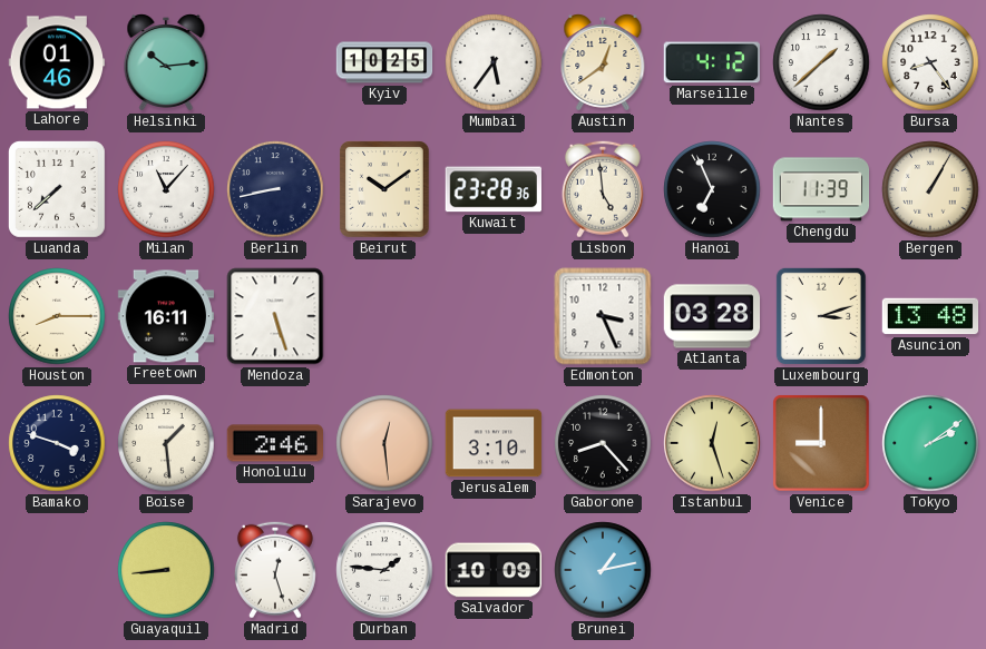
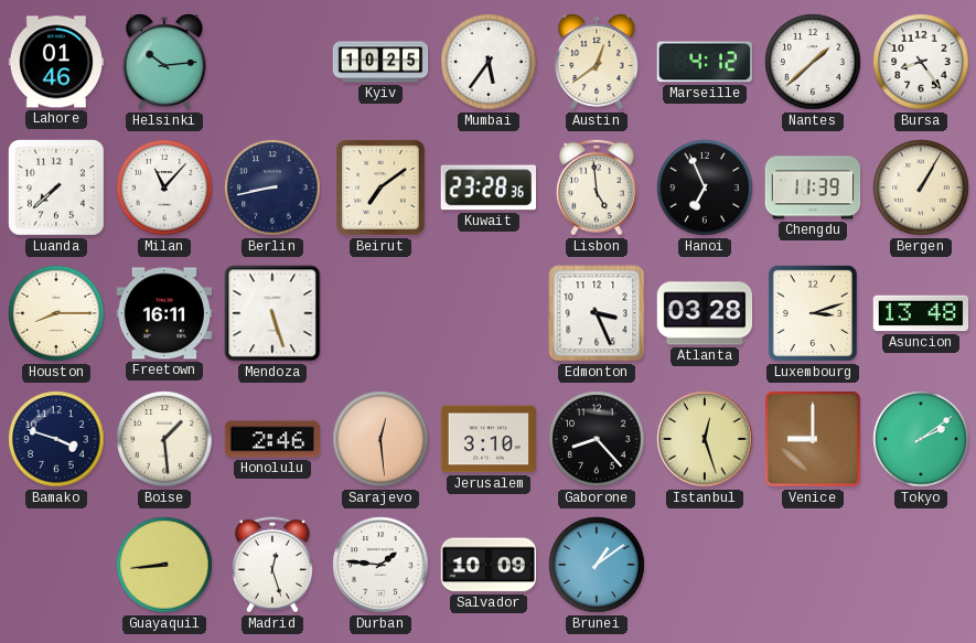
Beirut: 10:09 -> 7:09
Brunei: 1:13 -> 1:09
